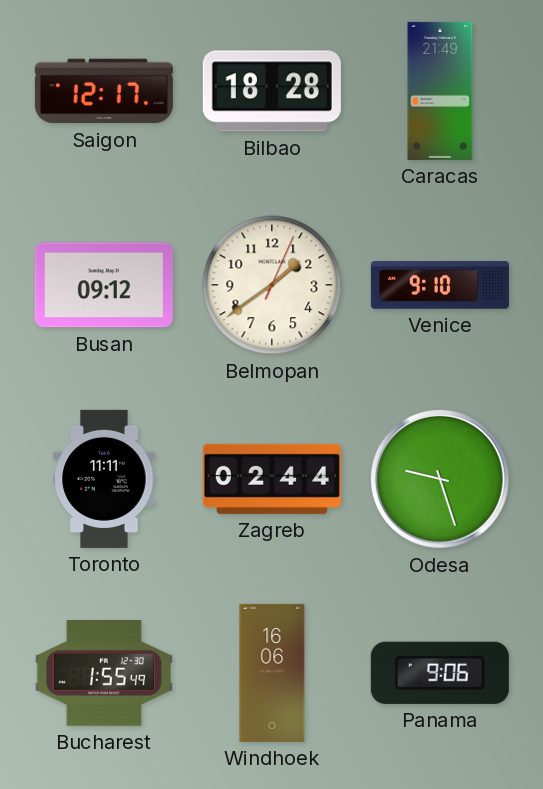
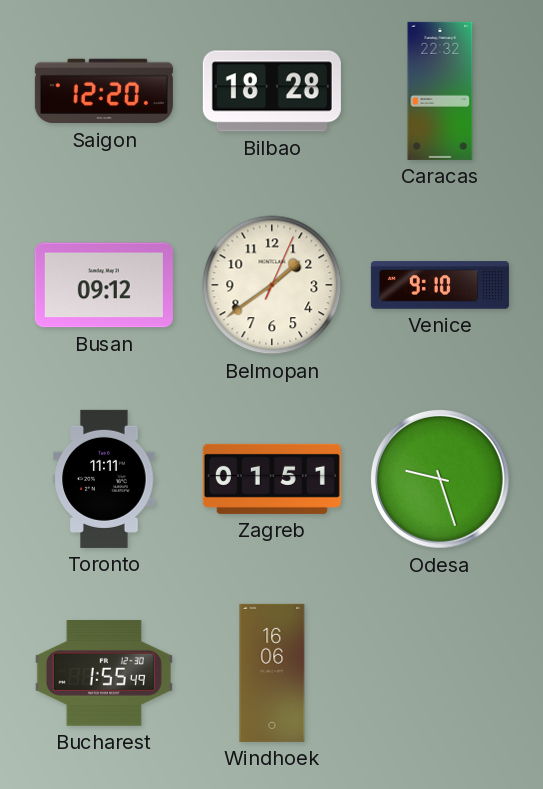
Saigon: 12:17 -> 12:20
Caracas: 21:49 -> 22:32
Zagreb: 02:44 -> 01:51
Panama: 9:06 -> none
